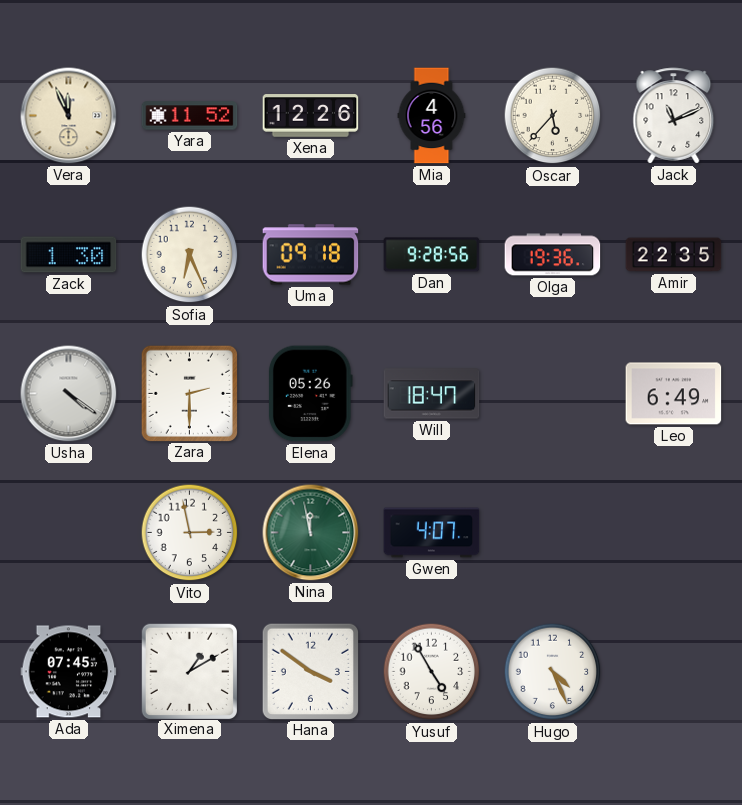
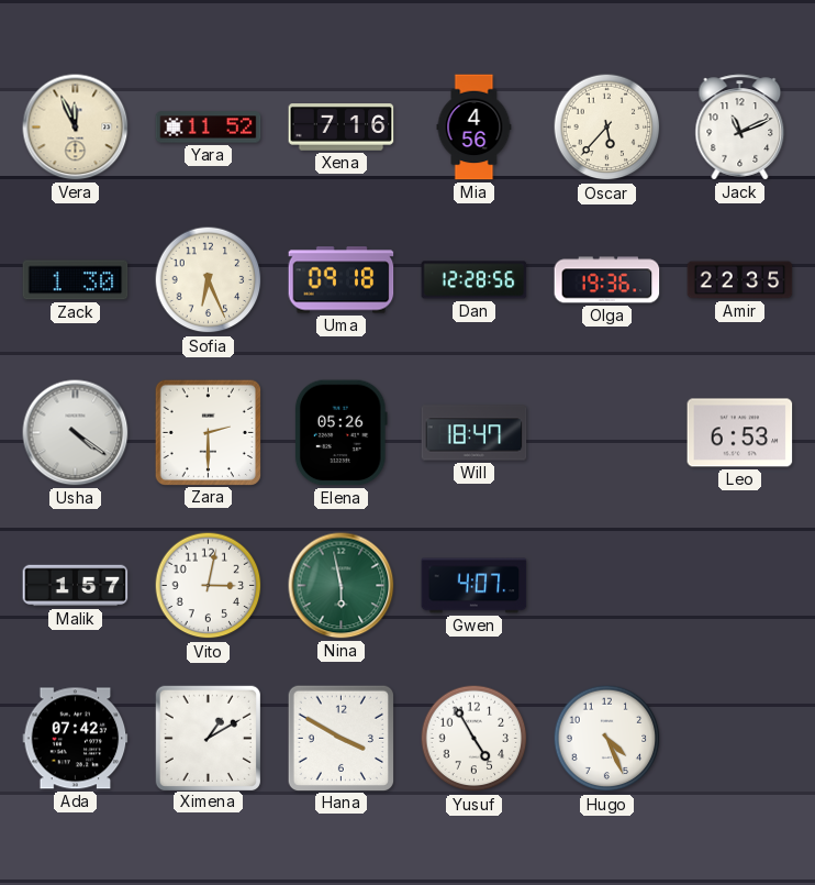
Xena: 12:26 -> 7:16
Dan: 9:28 -> 12:28
Leo: 6:49 -> 6:53
Malik: none -> 1:57
Vito: 2:58 -> 3:02
Nina: 11:58 -> 5:58
Ada: 07:45 -> 07:42
Hana: 3:51 -> 3:50
